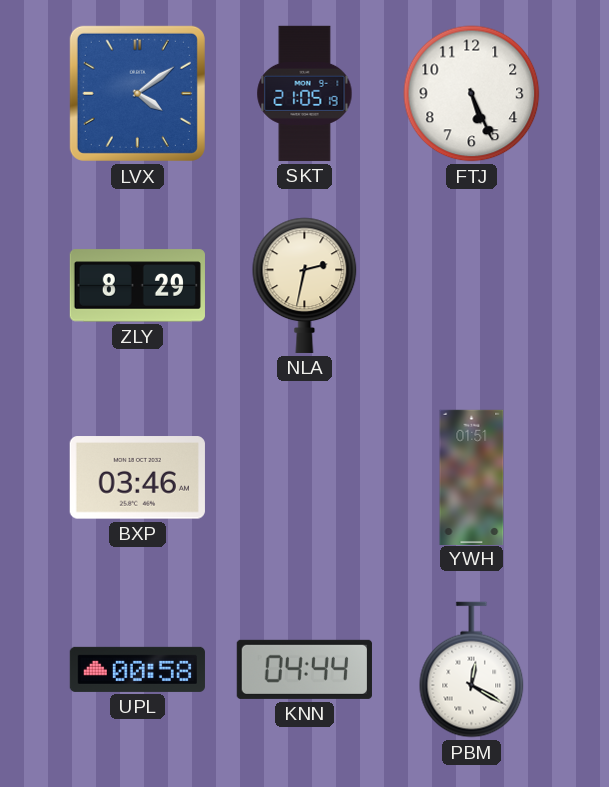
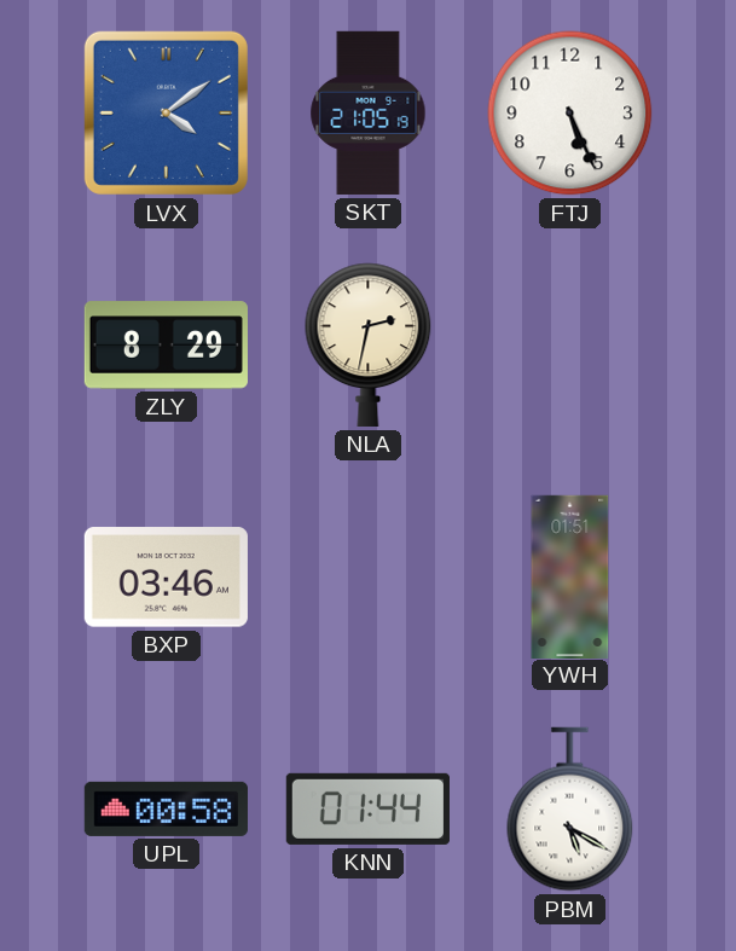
KNN: 04:44 -> 01:44
PBM: 12:20 -> 5:20
